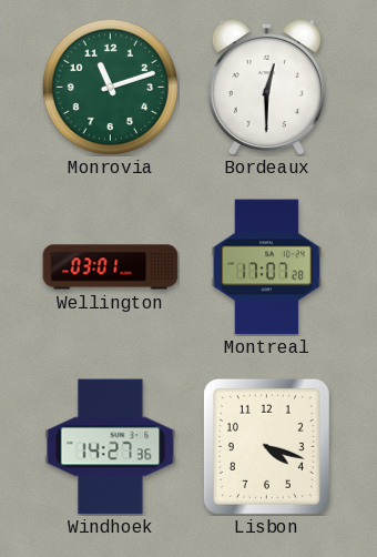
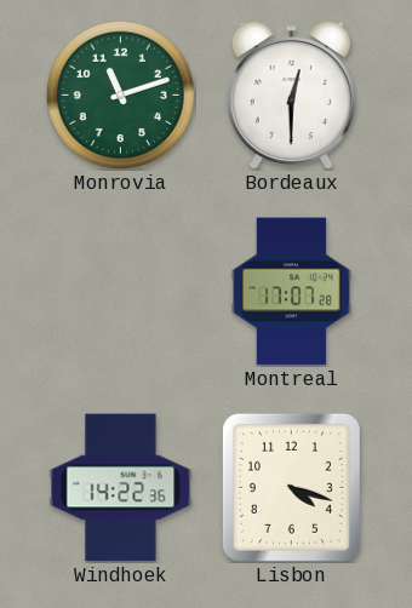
Wellington: 03:01 -> none
Windhoek: 14:27 -> 14:22
